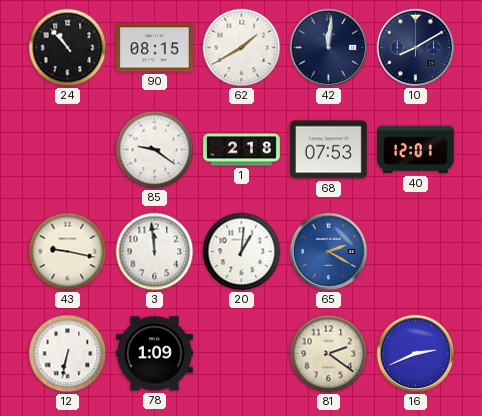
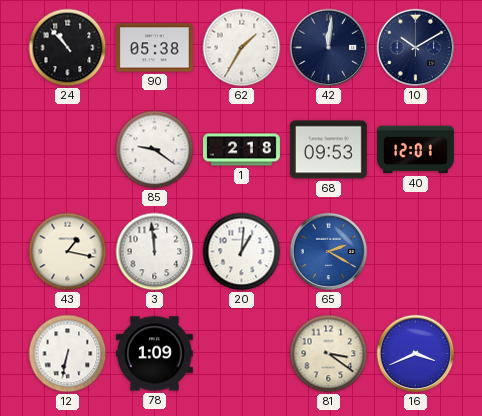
90: 08:15 -> 05:38
62: 1:40 -> 1:35
10: 8:10 -> 10:10
68: 07:53 -> 09:53
43: 9:17 -> 1:17
81: 2:21 -> 3:21
16: 2:41 -> 3:41
